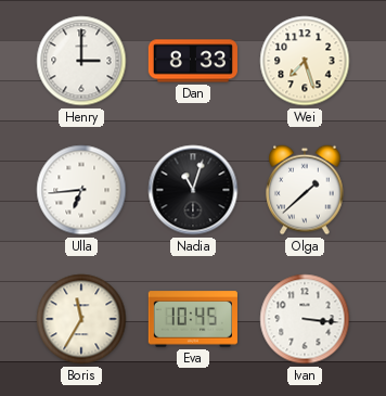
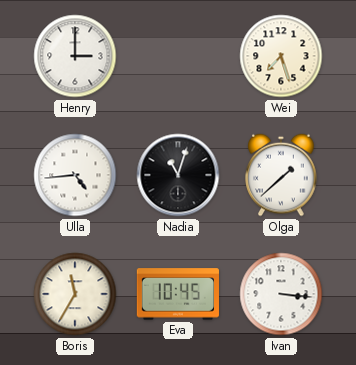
Dan: 8:33 -> none
Ulla: 6:44 -> 4:44
